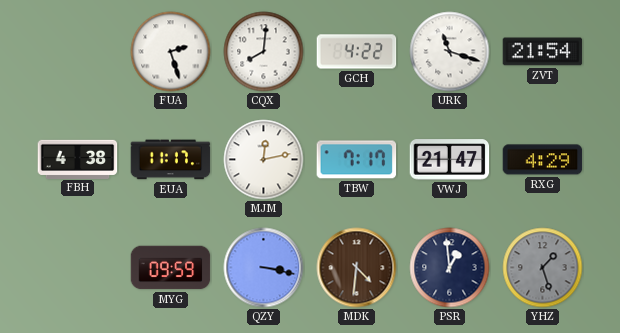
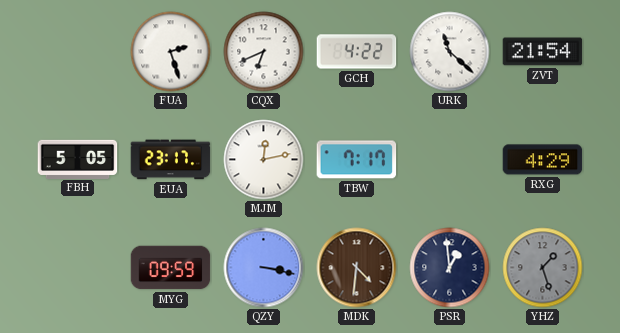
CQX: 8:01 -> 6:41
URK: 11:18 -> 11:22
FBH: 4:38 -> 5:05
EUA: 11:17 -> 23:17
VWJ: 21:47 -> none
